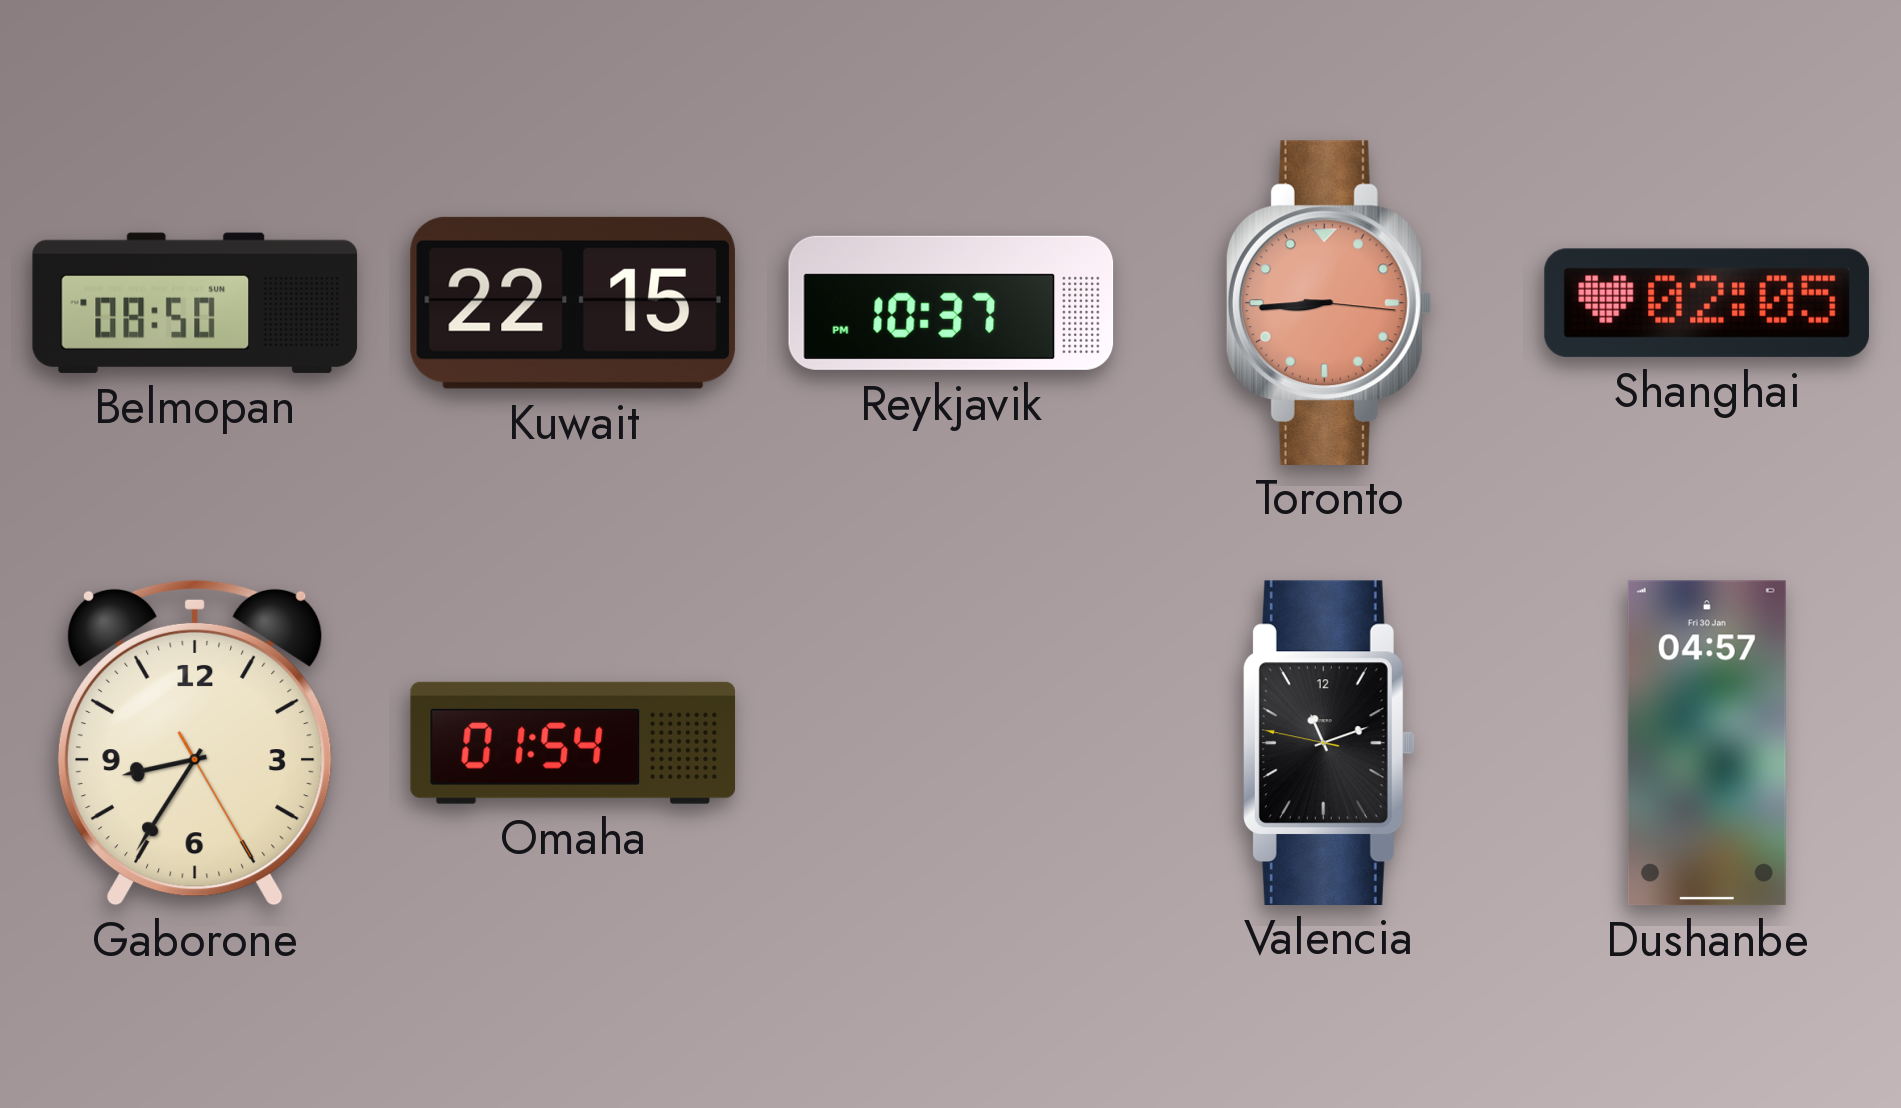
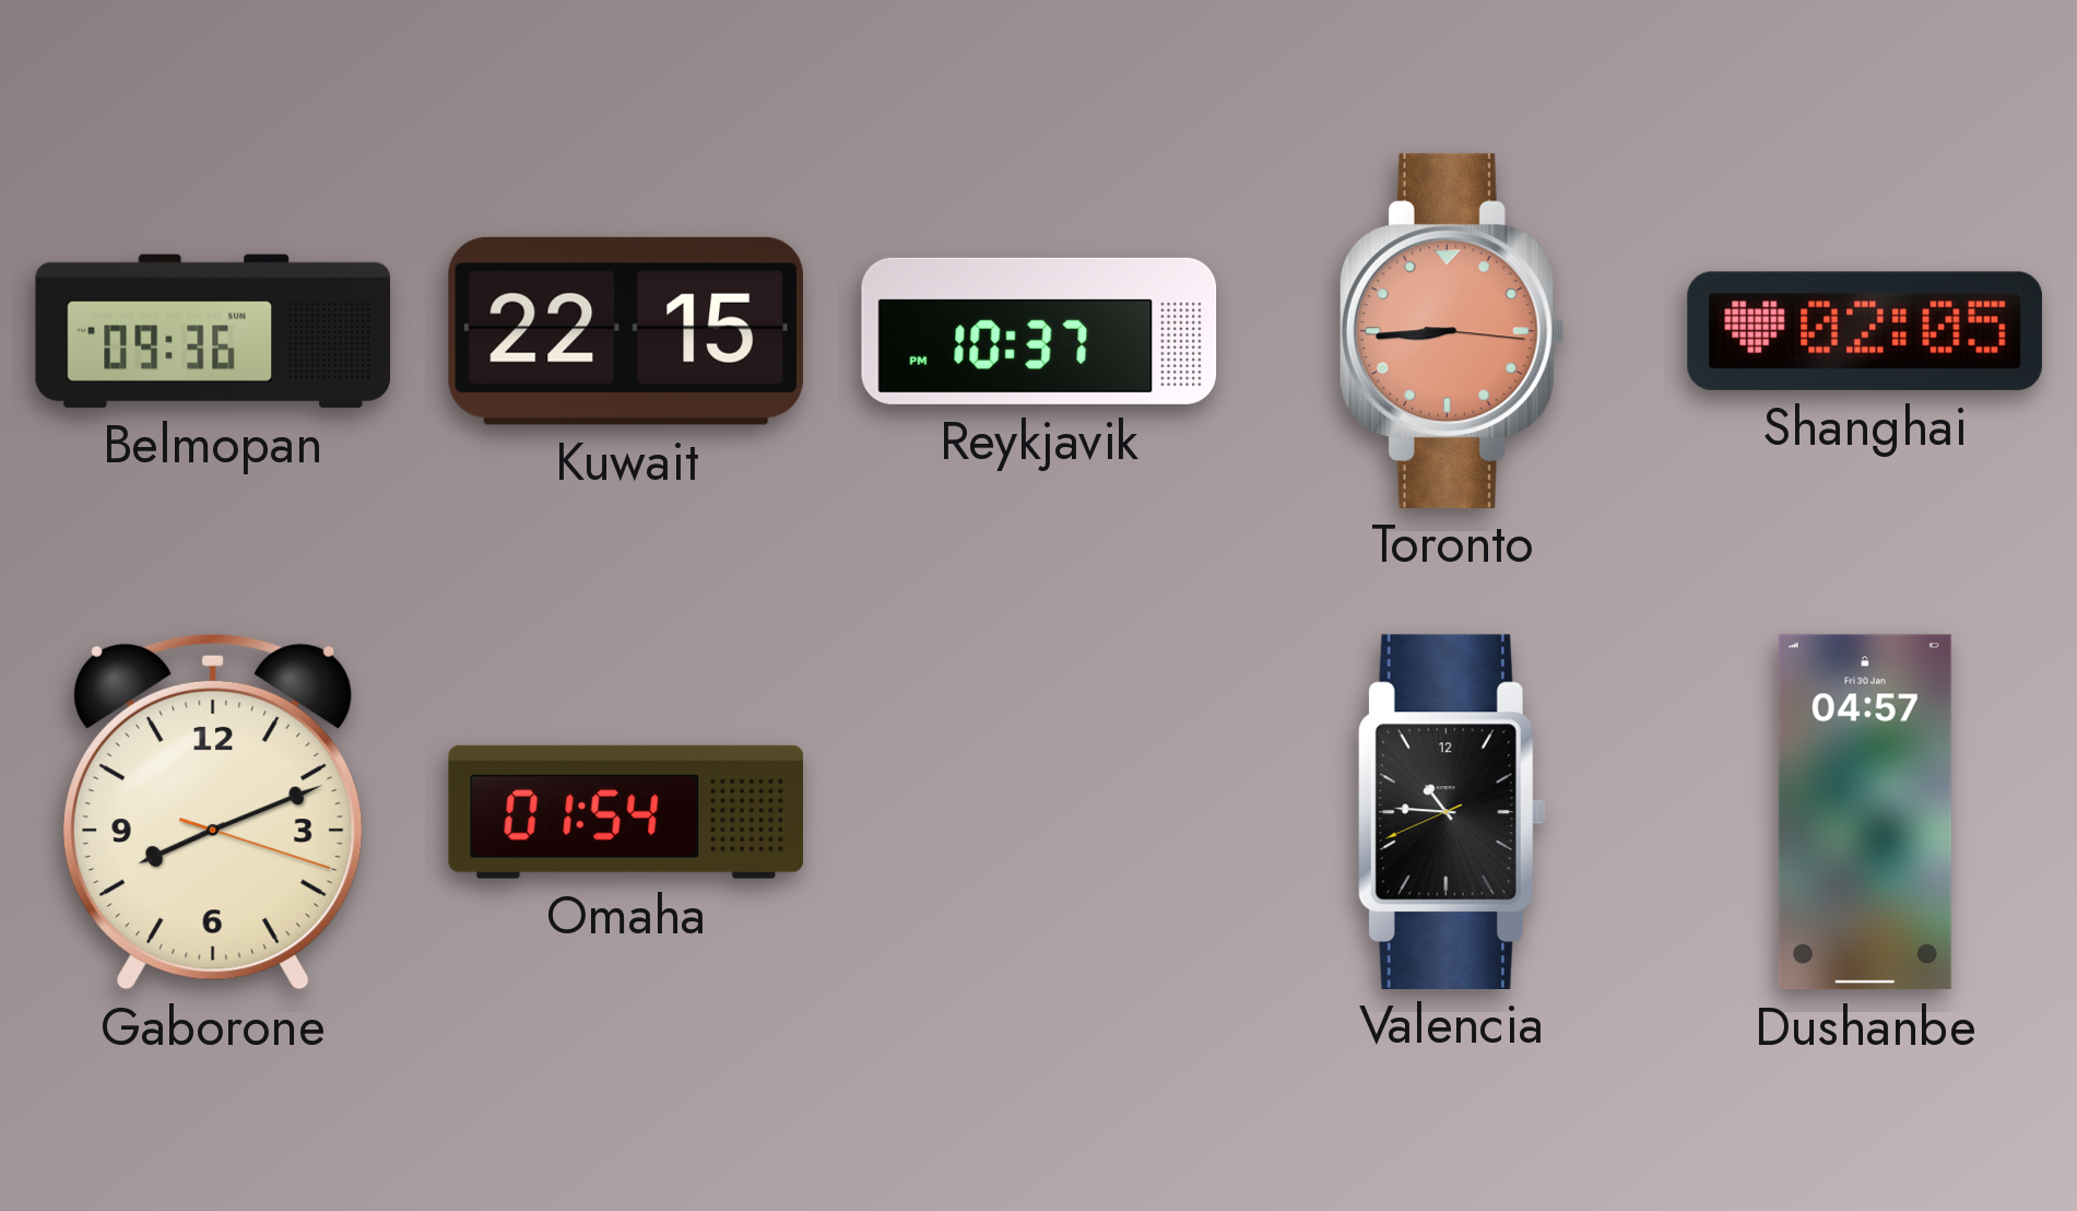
Belmopan: 08:50 -> 09:36
Gaborone: 8:35 -> 8:11
Valencia: 11:11 -> 10:45
